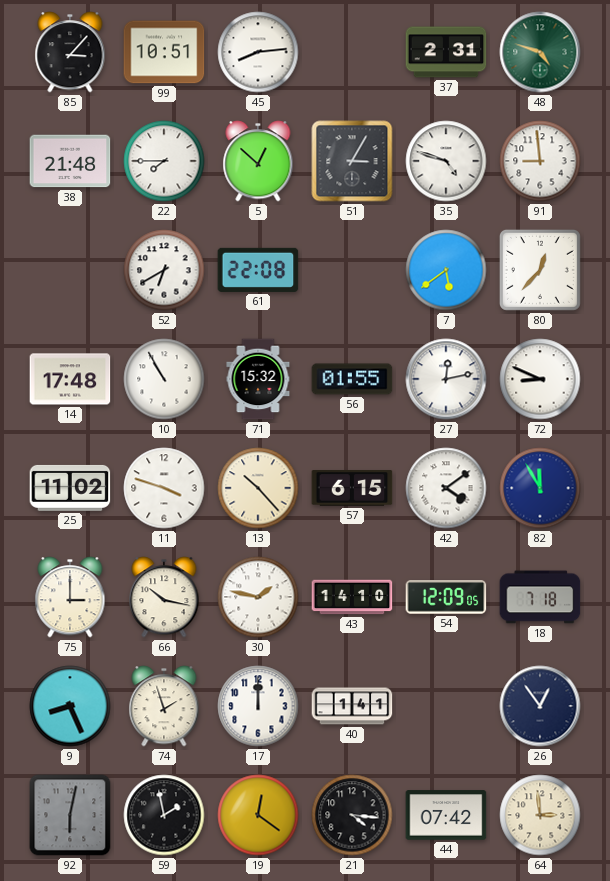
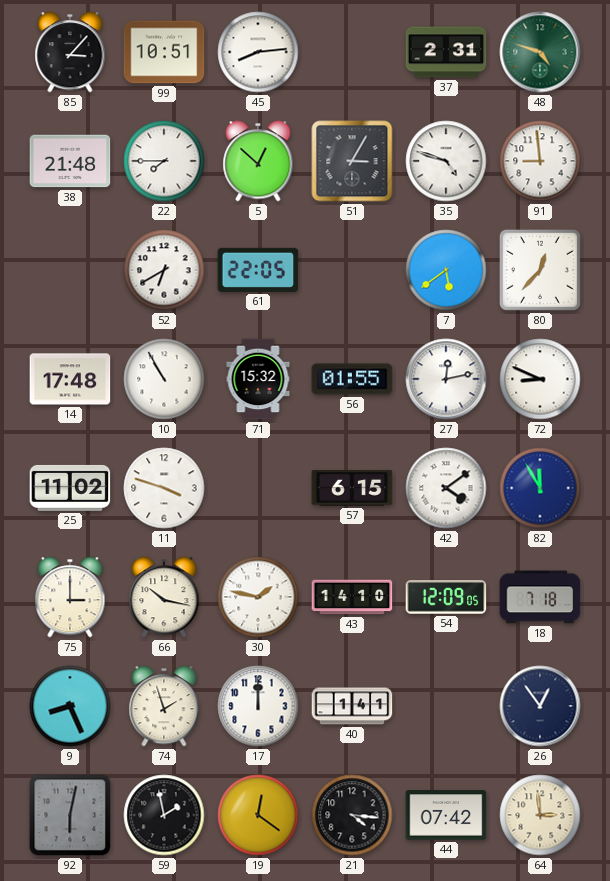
61: 22:08 -> 22:05
13: 10:23 -> none
